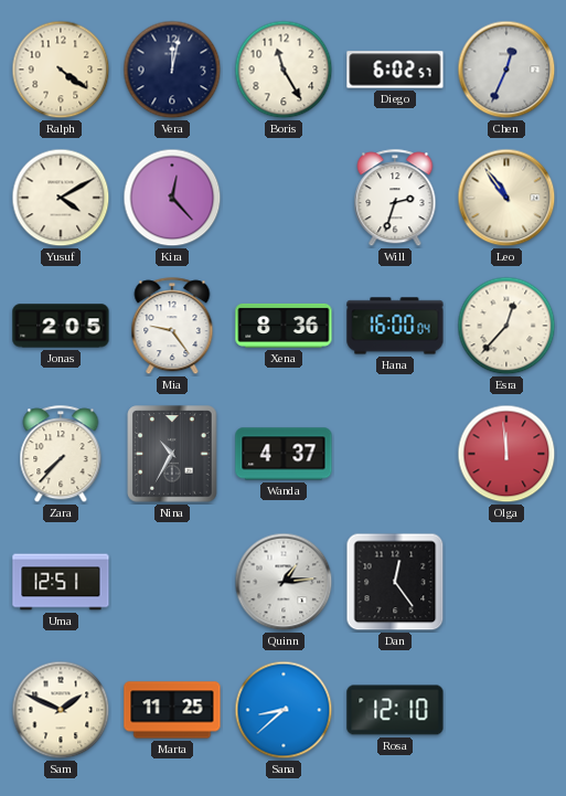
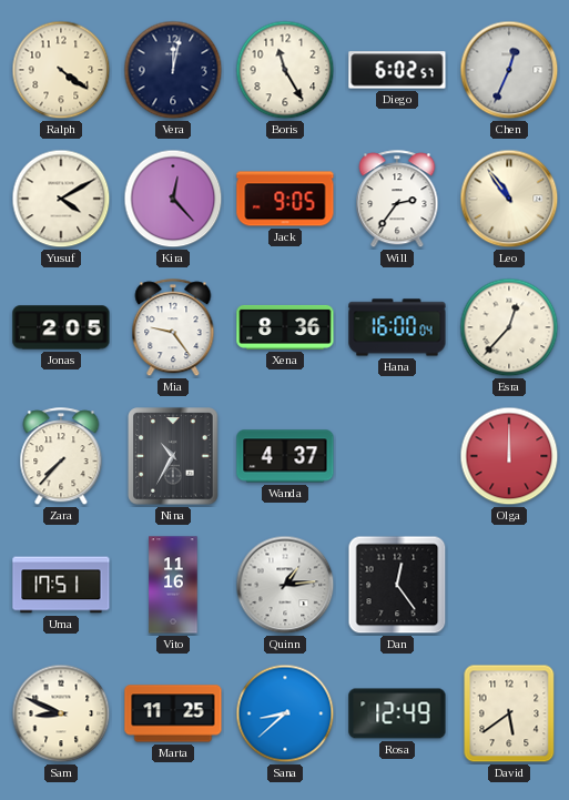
Jack: none -> 9:05
Will: 2:33 -> 2:36
Olga: 11:59 -> 12:00
Uma: 12:51 -> 17:51
Vito: none -> 11:16
Sam: 1:49 -> 8:49
Rosa: 12:10 -> 12:49
David: none -> 5:39
